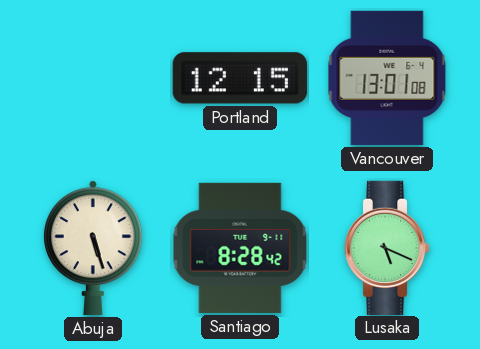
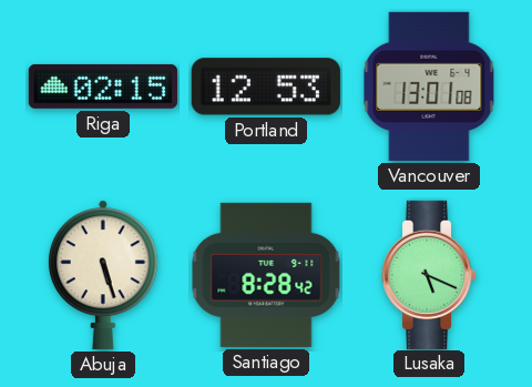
Riga: none -> 02:15
Portland: 12:15 -> 12:53
